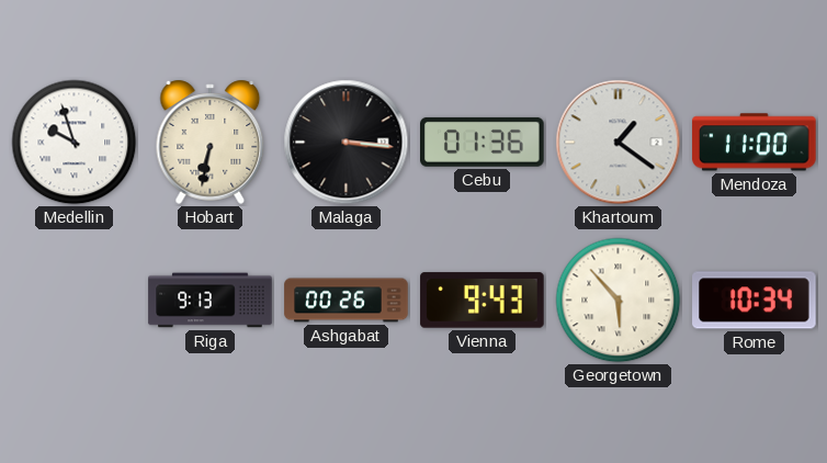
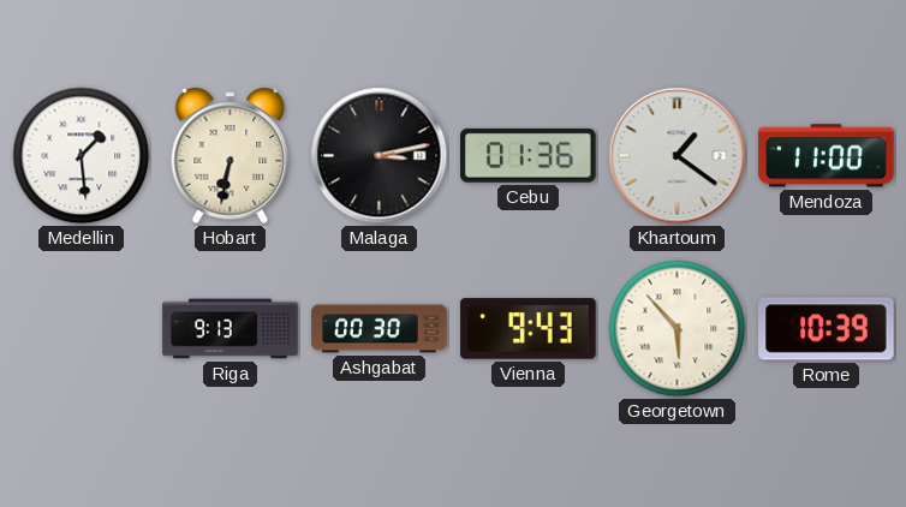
Medellin: 9:57 -> 1:29
Malaga: 3:16 -> 3:13
Ashgabat: 00:26 -> 00:30
Rome: 10:34 -> 10:39
